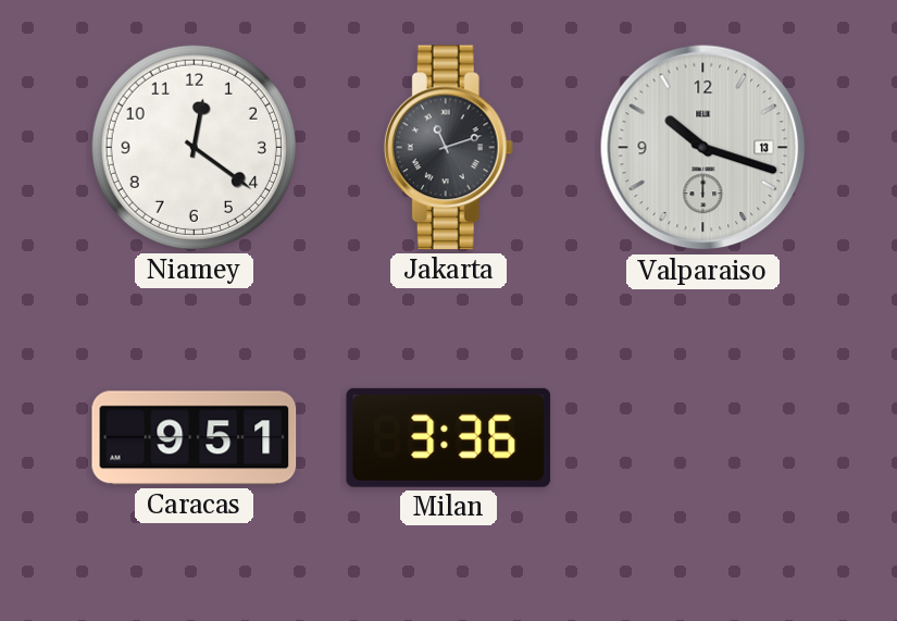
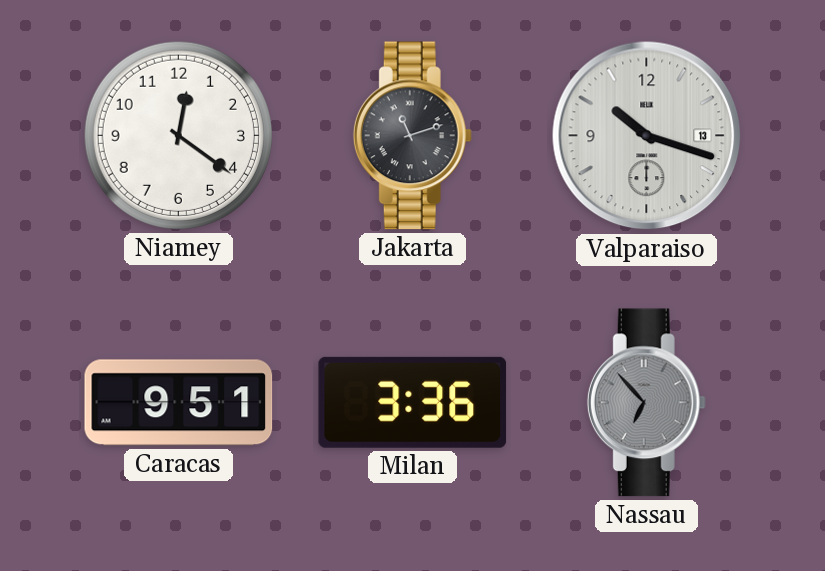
Nassau: none -> 6:53
